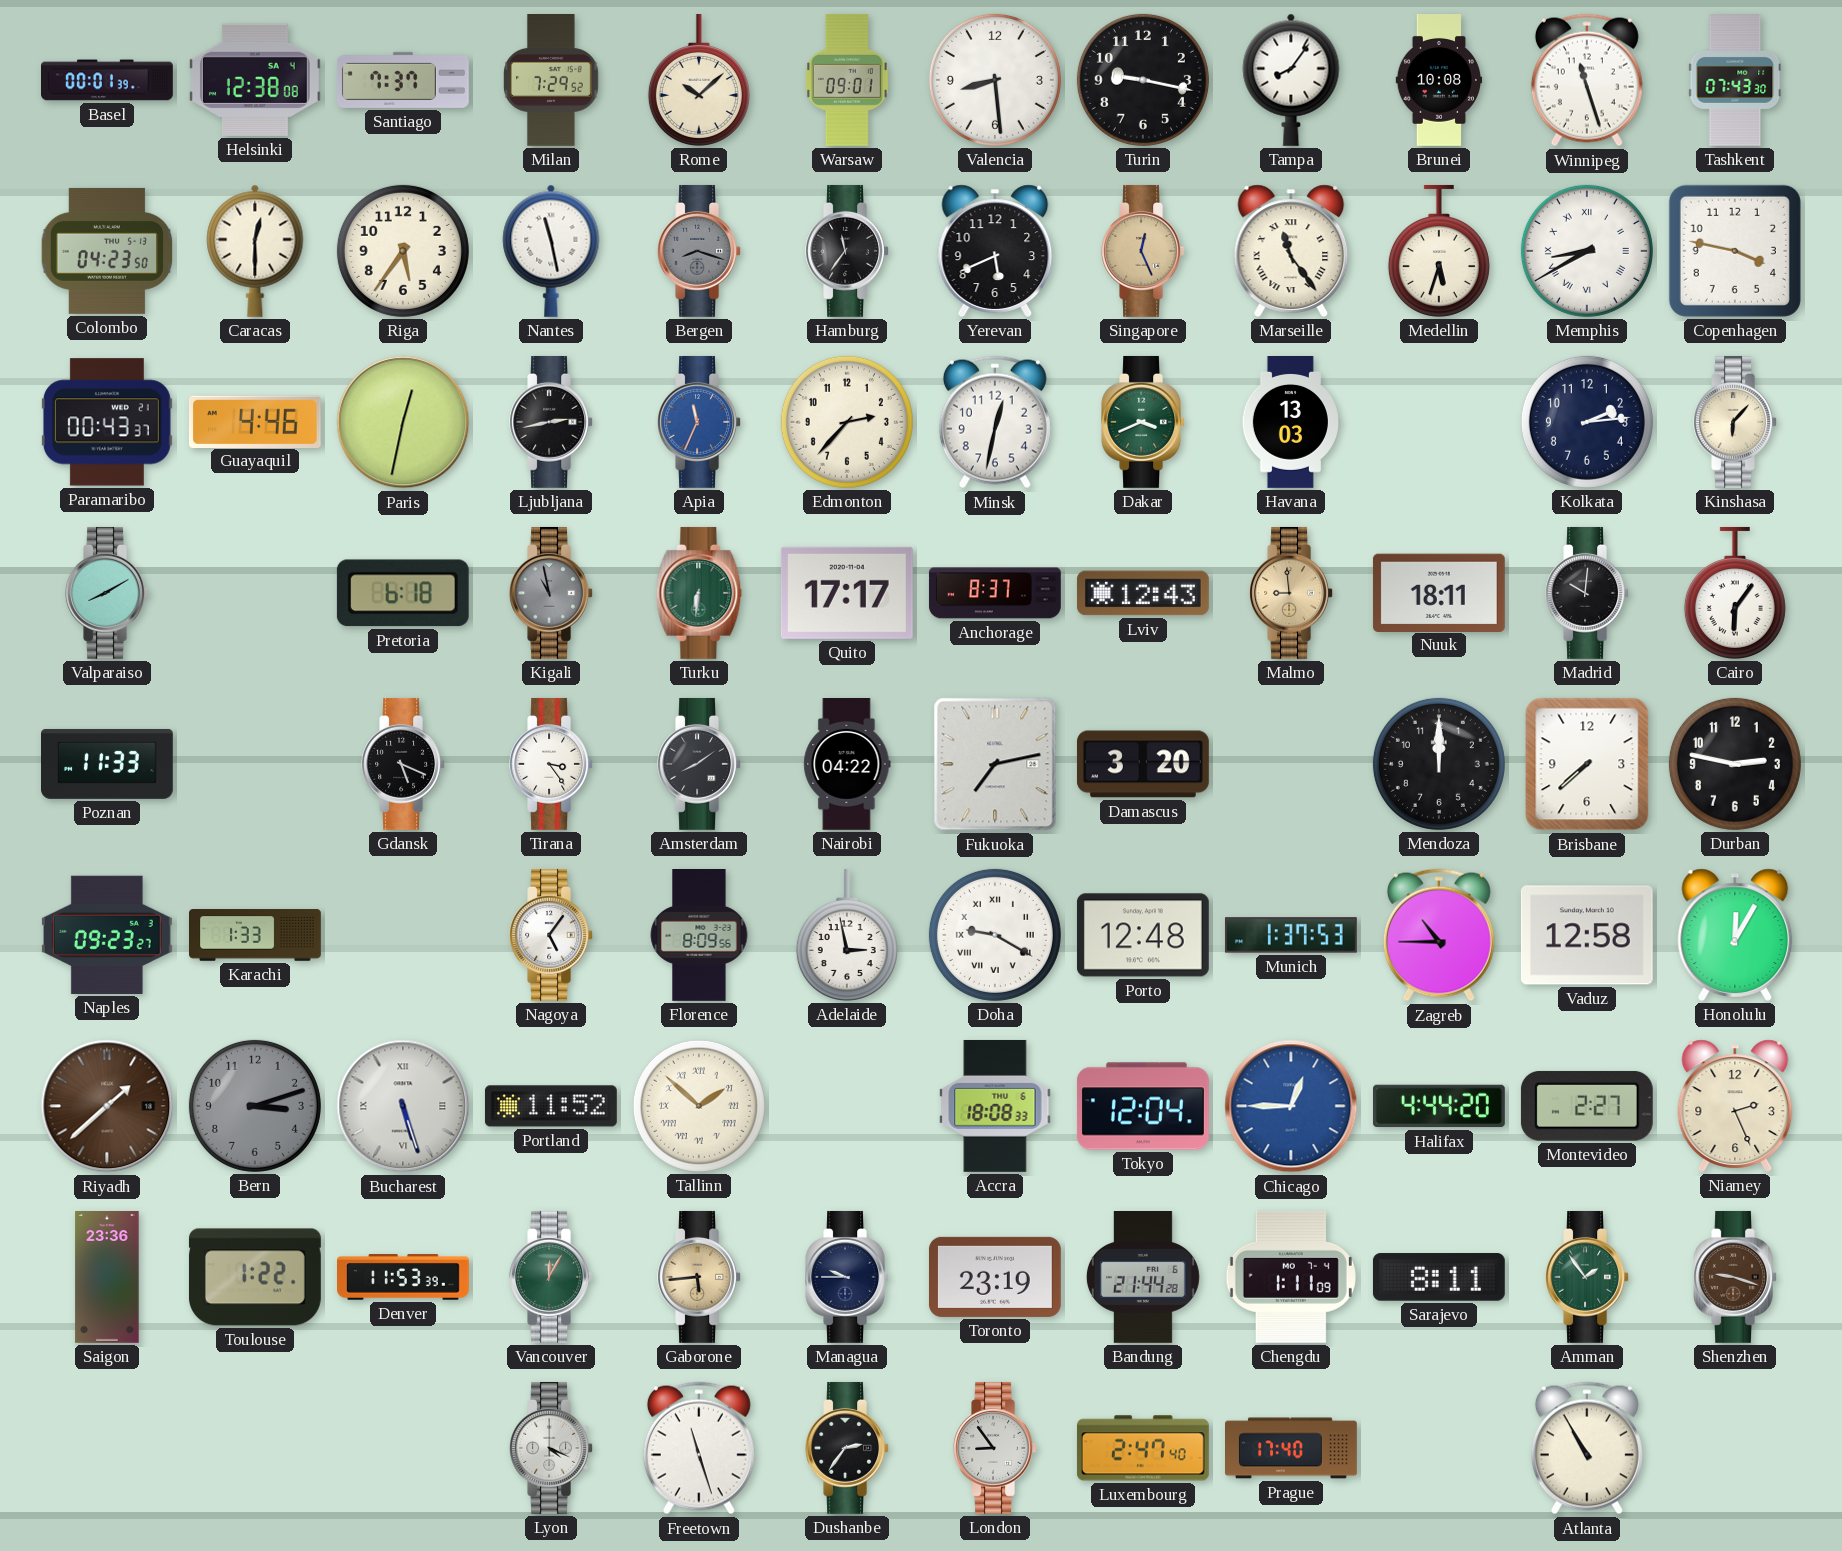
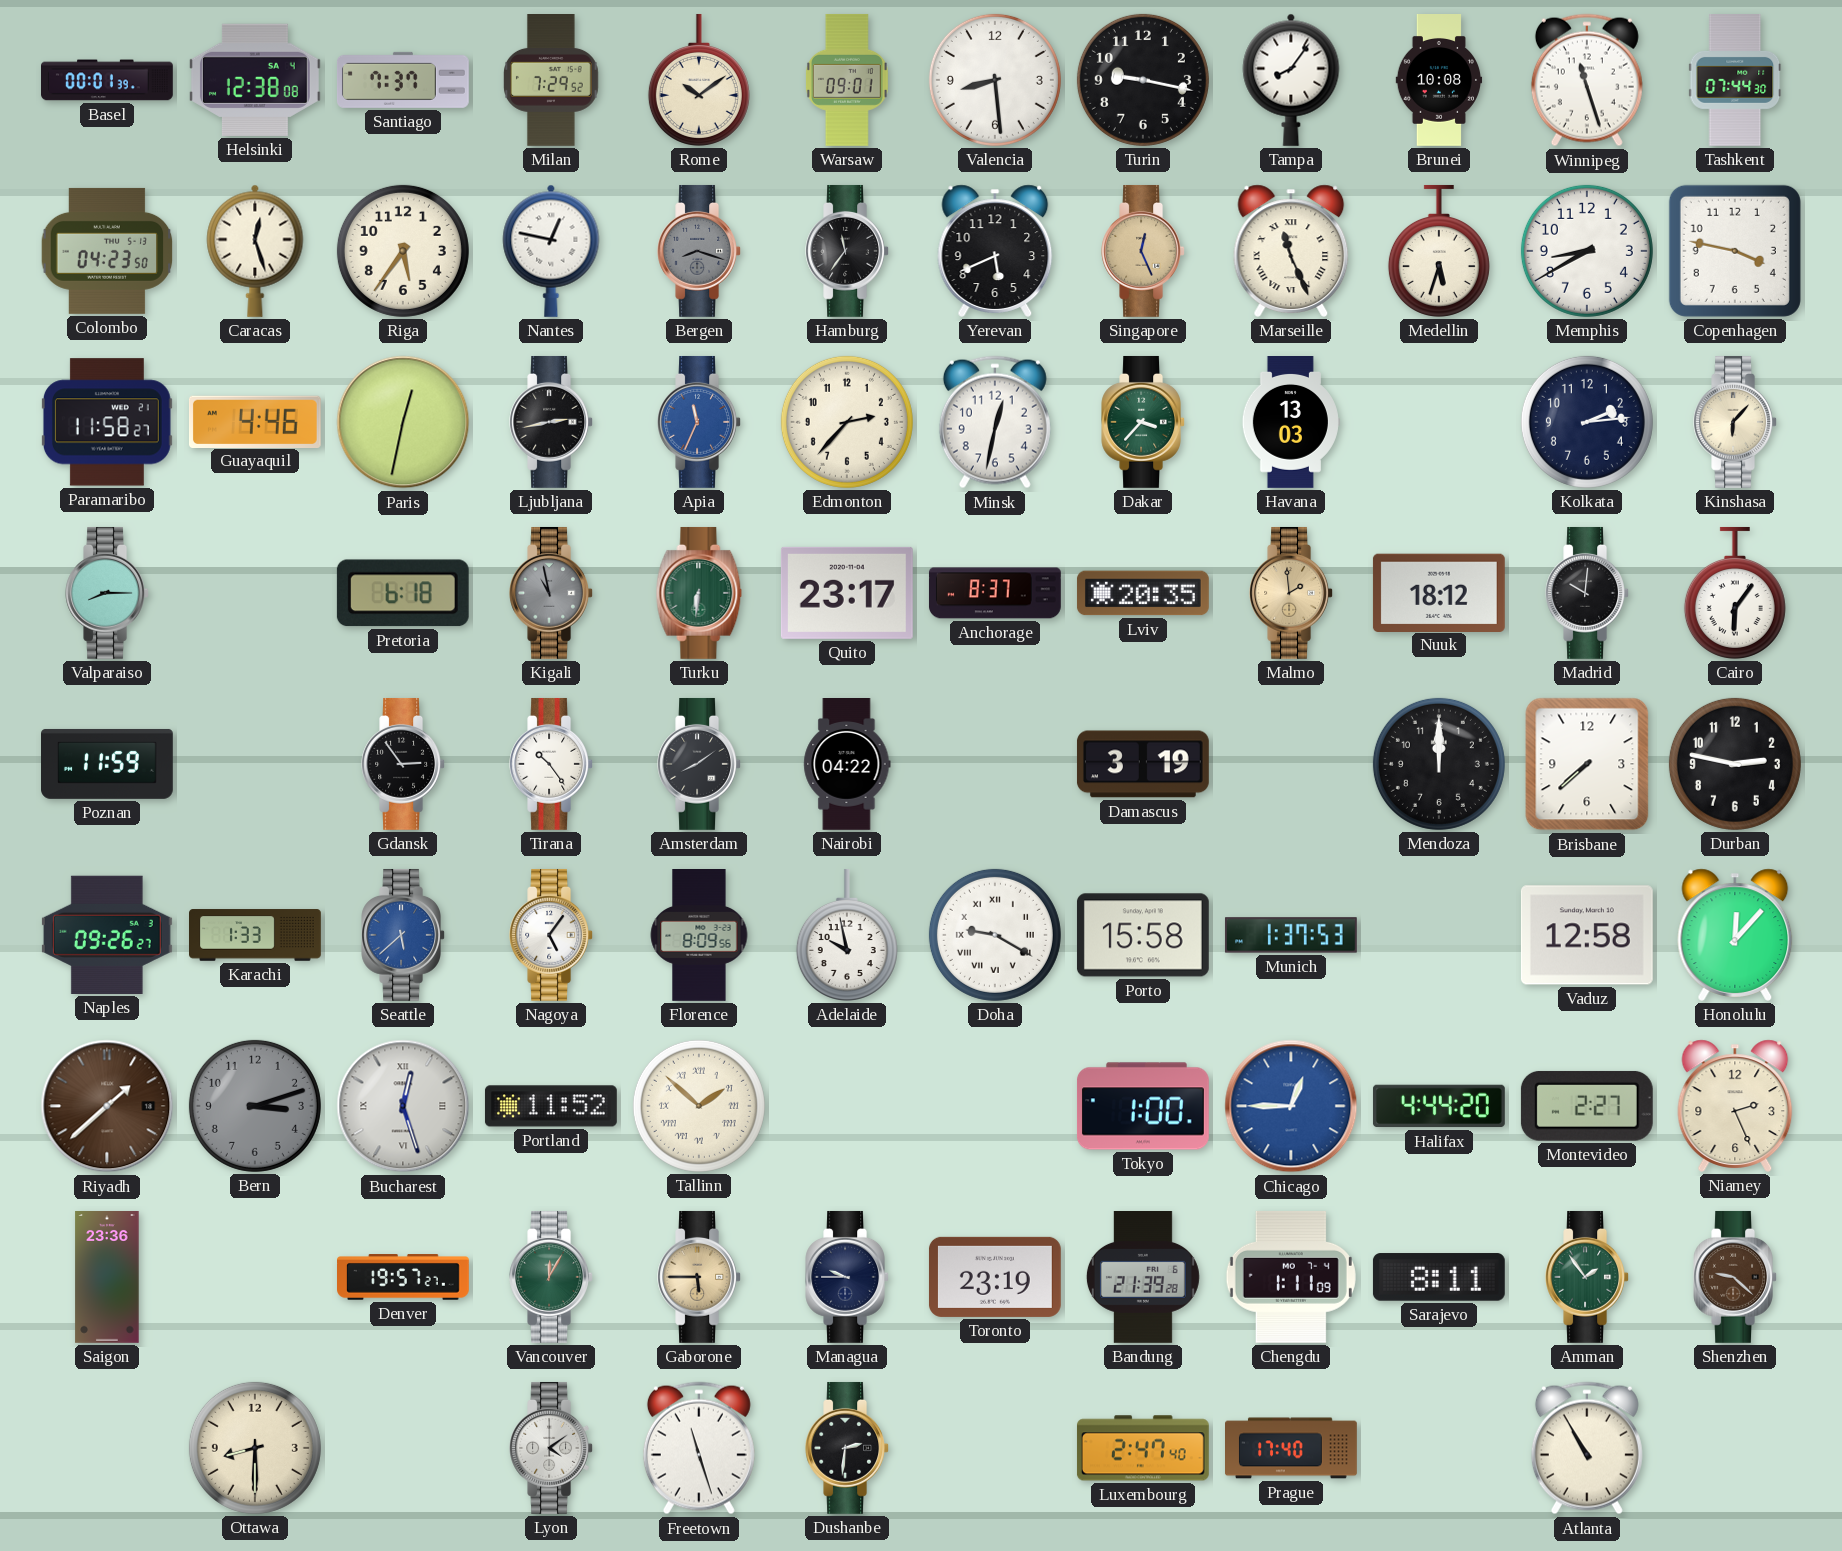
Rome: 10:08 -> 10:09
Tashkent: 07:43 -> 07:44
Caracas: 12:30 -> 12:27
Nantes: 11:28 -> 12:47
Marseille: 11:24 -> 11:26
Memphis numerals: Roman -> Arabic
Paramaribo: 00:43 -> 11:58
Dakar: 3:41 -> 3:37
Valparaiso: 8:10 -> 8:15
Quito: 17:17 -> 23:17
Lviv: 12:43 -> 20:35
Malmo: 8:59 -> 1:59
Nuuk: 18:11 -> 18:12
Poznan: 11:33 -> 11:59
Gdansk: 5:19 -> 2:54
Tirana: 3:24 -> 10:24
Fukuoka: 7:13 -> none
Damascus: 3:20 -> 3:19
Naples: 09:23 -> 09:26
Seattle: none -> 5:38
Adelaide: 2:58 -> 9:58
Porto: 12:48 -> 15:58
Zagreb: 10:45 -> none
Honolulu: 12:05 -> 12:07
Bucharest: 5:27 -> 12:27
Accra: 18:08 -> none
Tokyo: 12:04 -> 1:00
Toulouse: 1:22 -> none
Denver: 11:53 -> 19:57
Gaborone: 5:44 -> 5:45
Bandung: 21:44 -> 21:39
Shenzhen: 9:18 -> 9:22
Ottawa: none -> 8:30
Lyon: 4:19 -> 4:09
Dushanbe: 2:36 -> 2:31
London: 8:54 -> none
